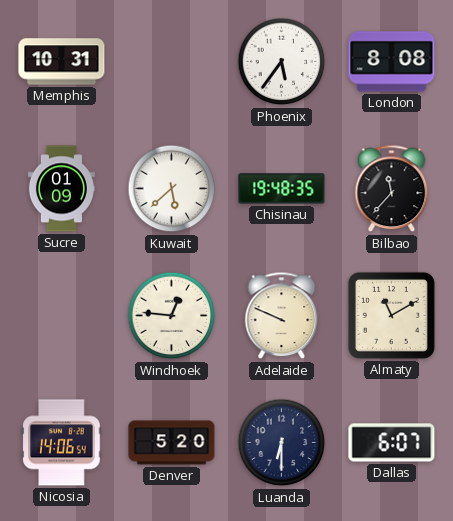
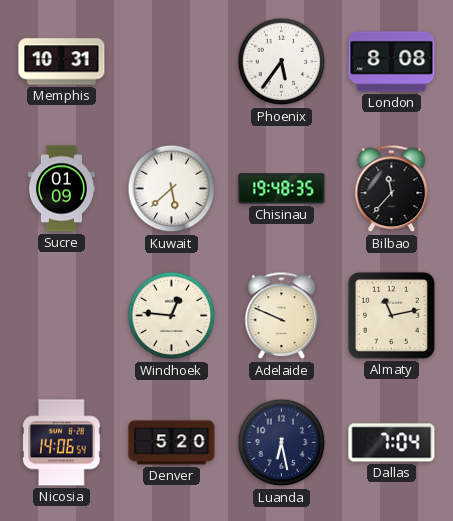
Almaty: 11:10 -> 11:13
Luanda: 6:30 -> 6:28
Dallas: 6:07 -> 7:04
